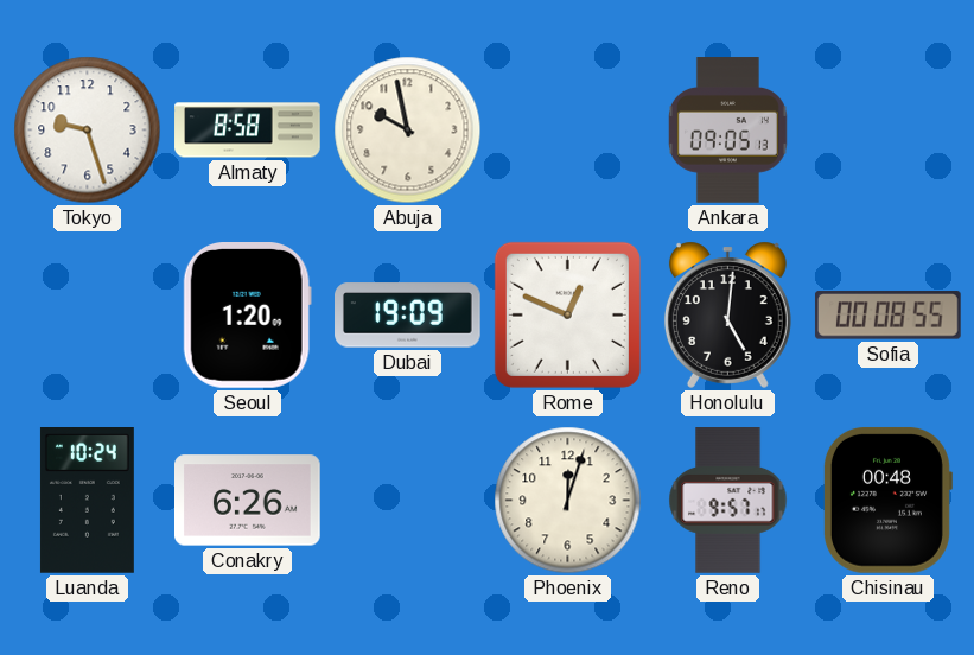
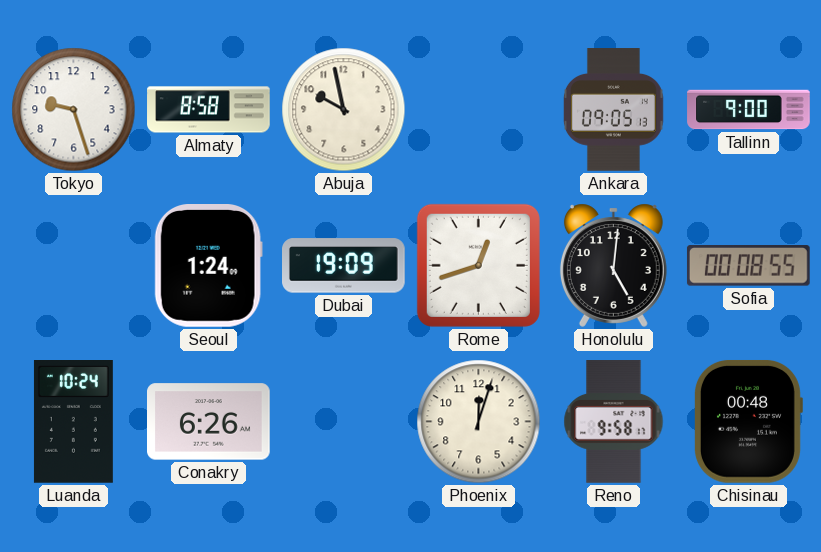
Tallinn: none -> 9:00
Seoul: 1:20 -> 1:24
Rome: 12:49 -> 12:42
Reno: 9:57 -> 9:58
